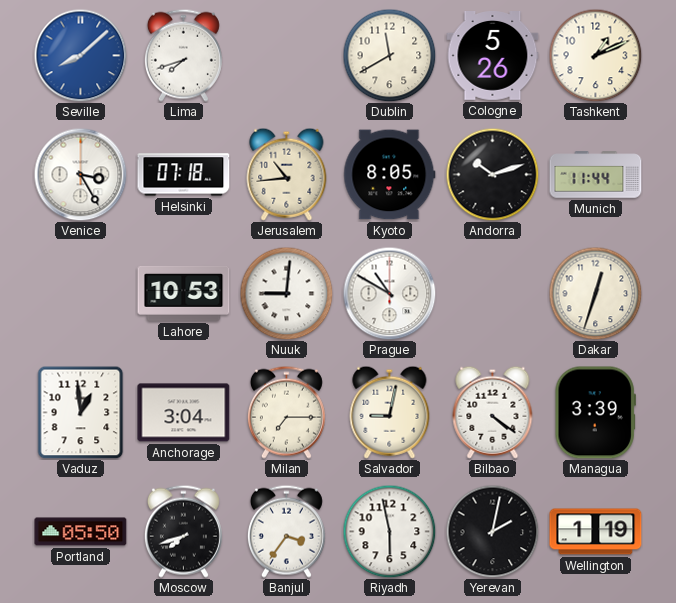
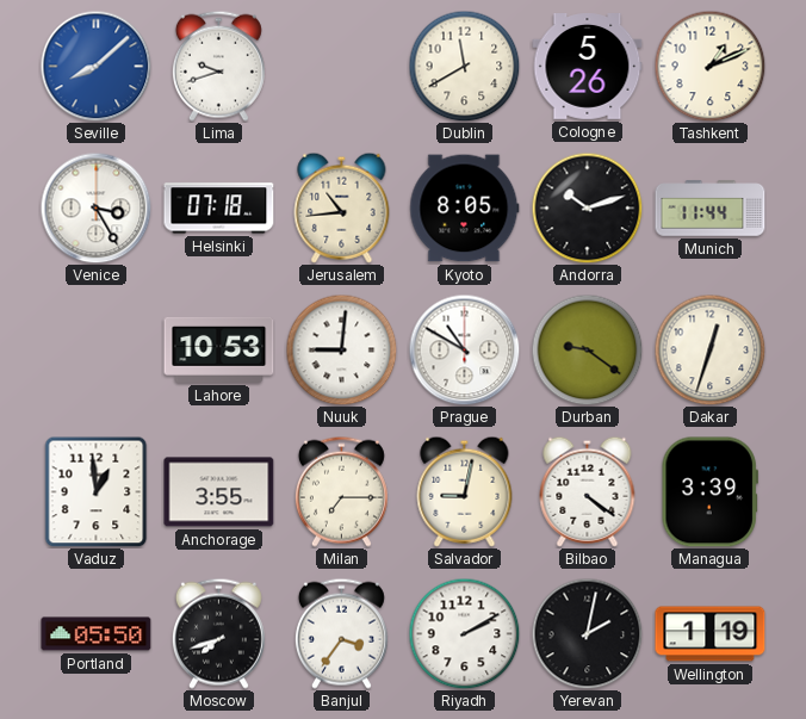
Lima: 7:42 -> 9:42
Durban: none -> 9:21
Anchorage: 3:04 -> 3:55
Riyadh: 5:58 -> 2:10
